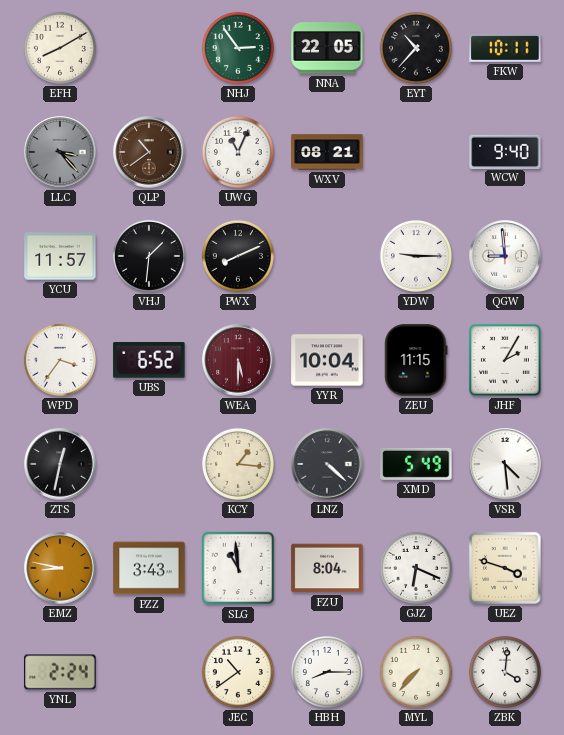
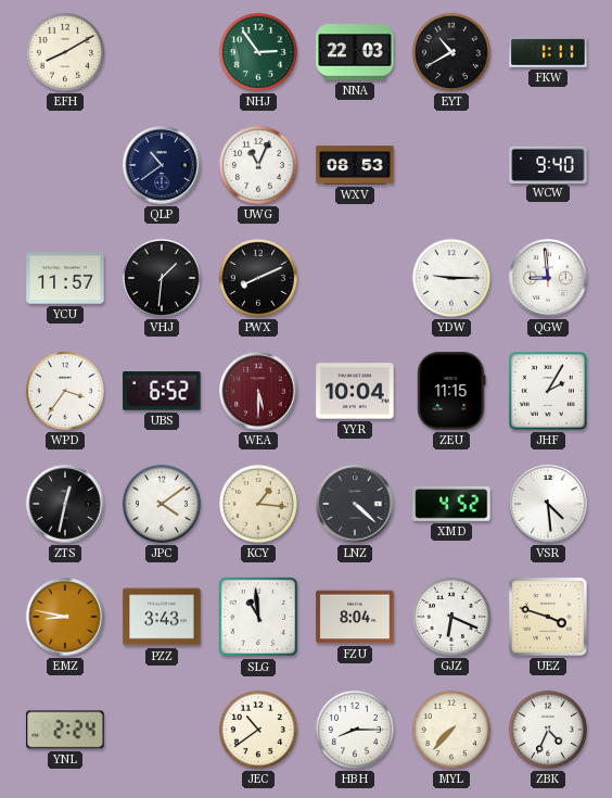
NNA: 22:05 -> 22:03
EYT: 10:37 -> 10:40
FKW: 10:11 -> 1:11
LLC: 3:23 -> none
QLP dial: brown -> navy
WXV: 08:21 -> 08:53
JPC: none -> 4:09
XMD: 5:49 -> 4:52
ZBK: 4:01 -> 4:34
